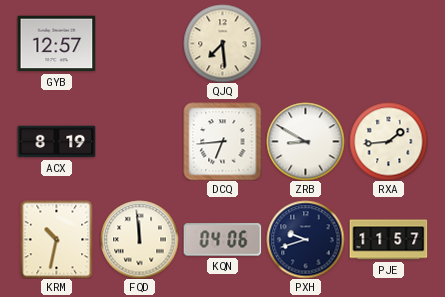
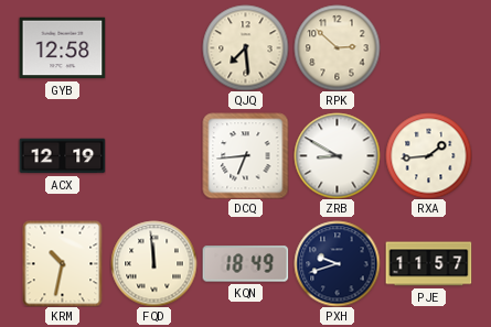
GYB: 12:57 -> 12:58
RPK: none -> 2:52
ACX: 8:19 -> 12:19
KQN: 04:06 -> 18:49
